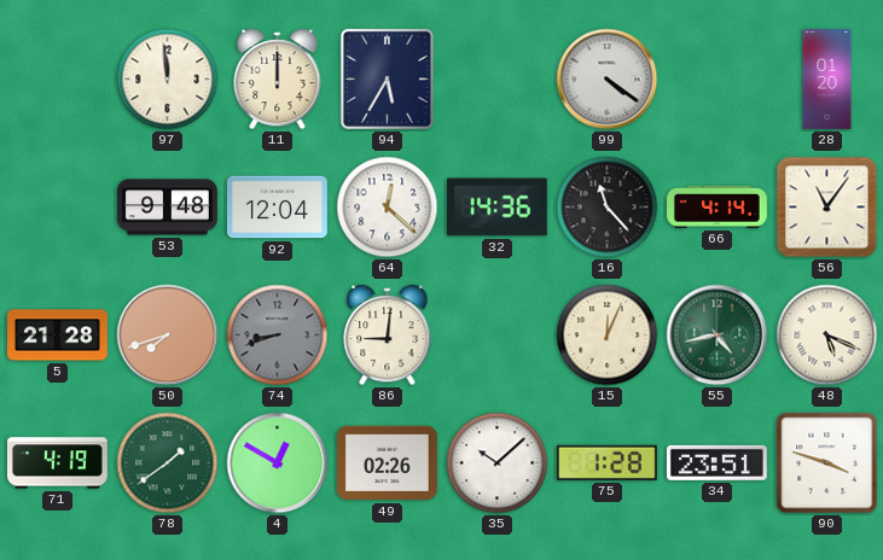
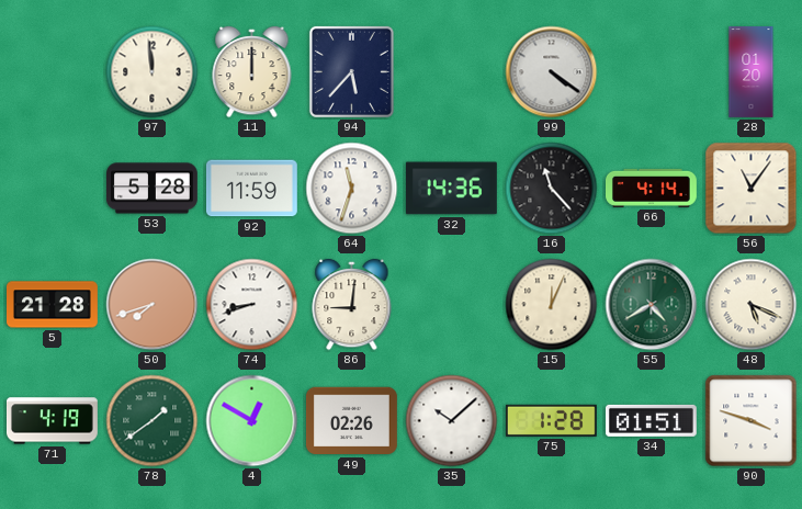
94: 5:35 -> 5:37
53: 9:48 -> 5:28
92: 12:04 -> 11:59
64: 12:22 -> 11:33
74 dial: grey -> white
55: 4:43 -> 4:40
34: 23:51 -> 01:51
